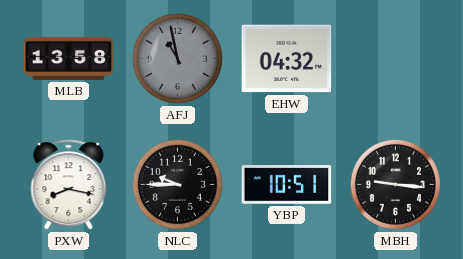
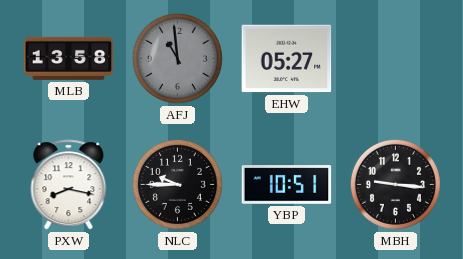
AFJ: 10:58 -> 10:59
EHW: 04:32 -> 05:27
